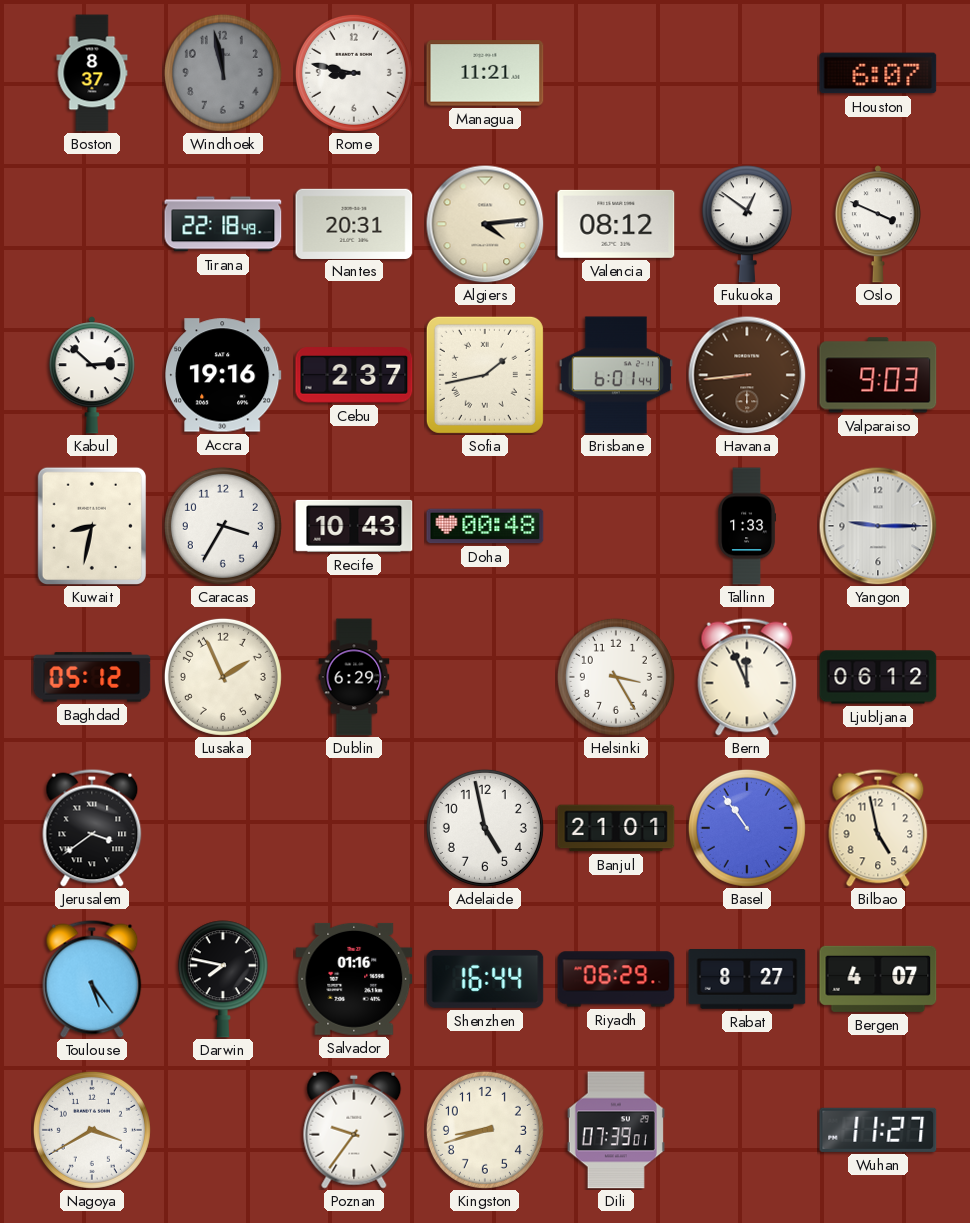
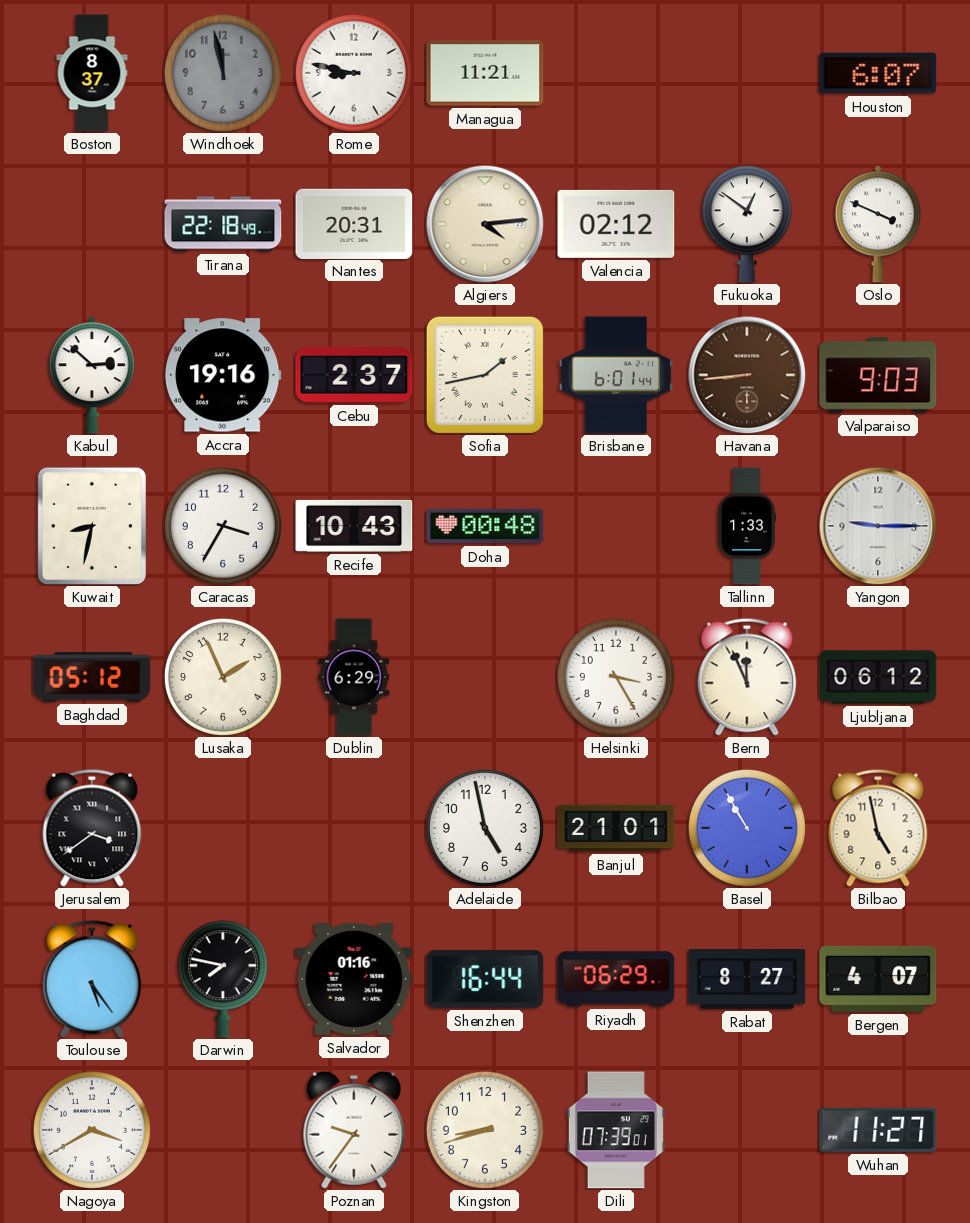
Valencia: 08:12 -> 02:12
Basel: 10:54 -> 10:55
